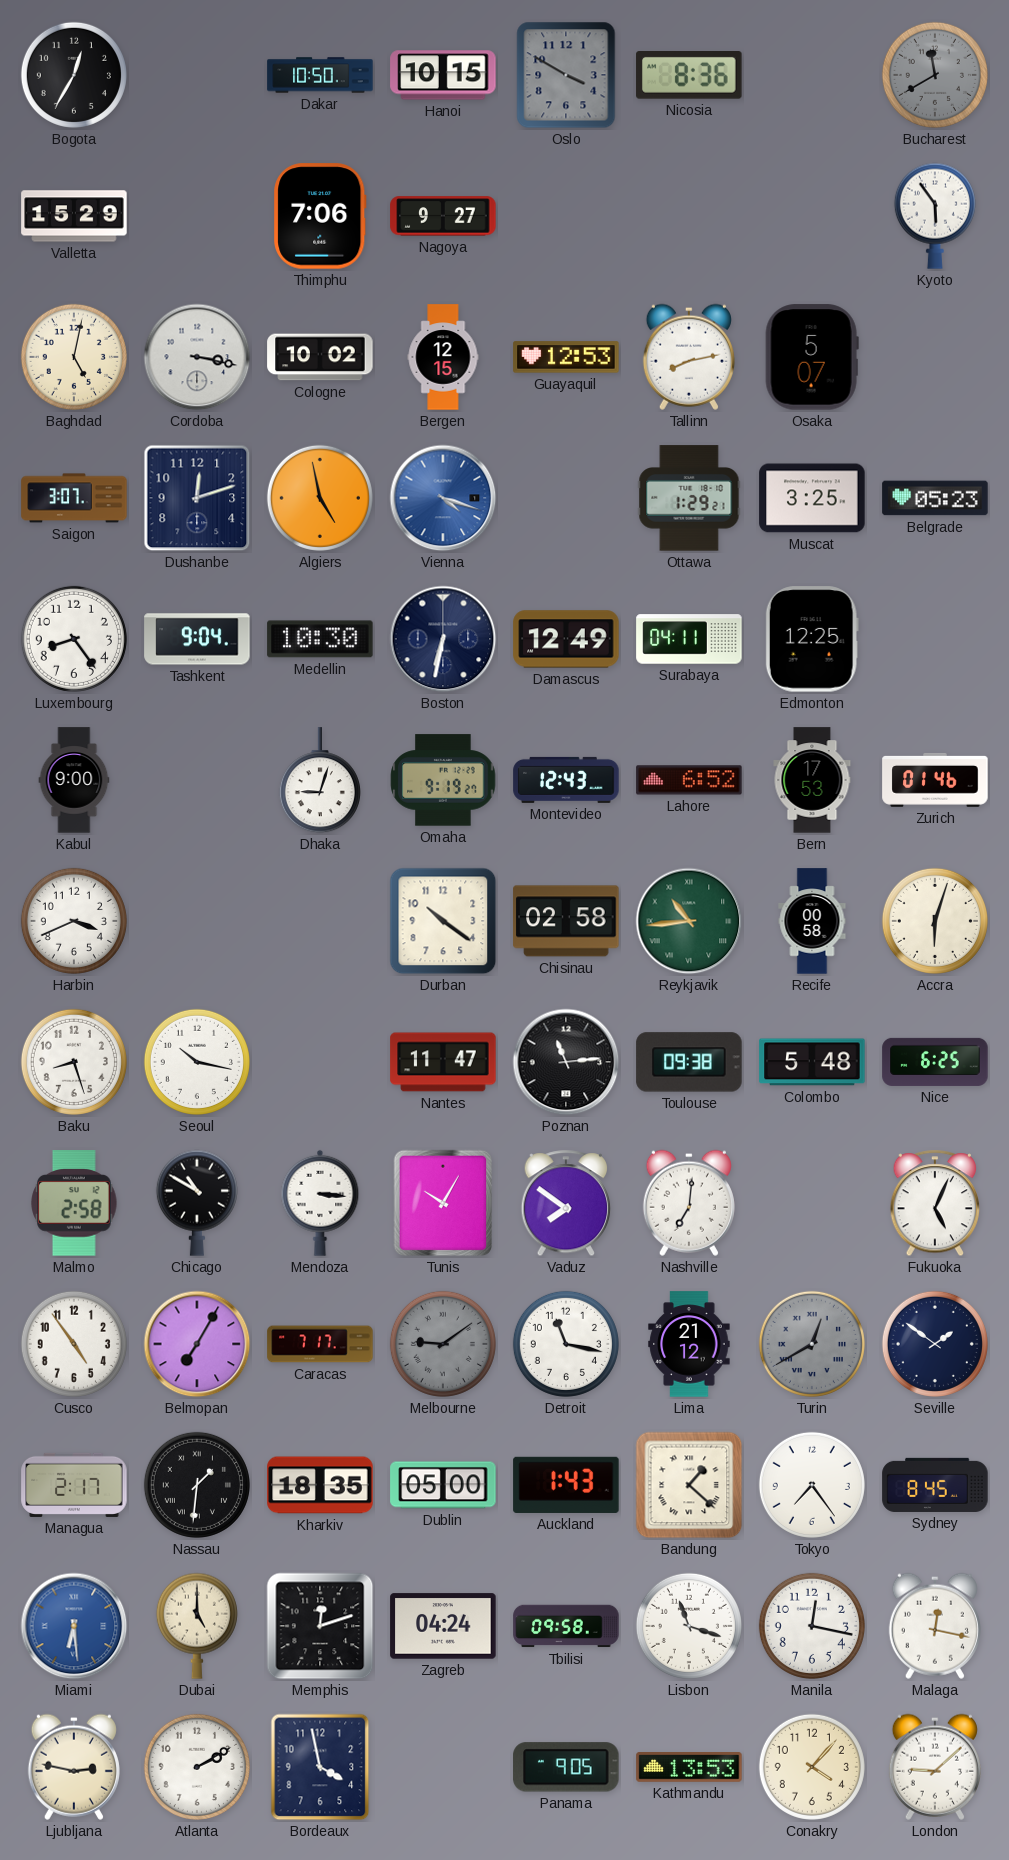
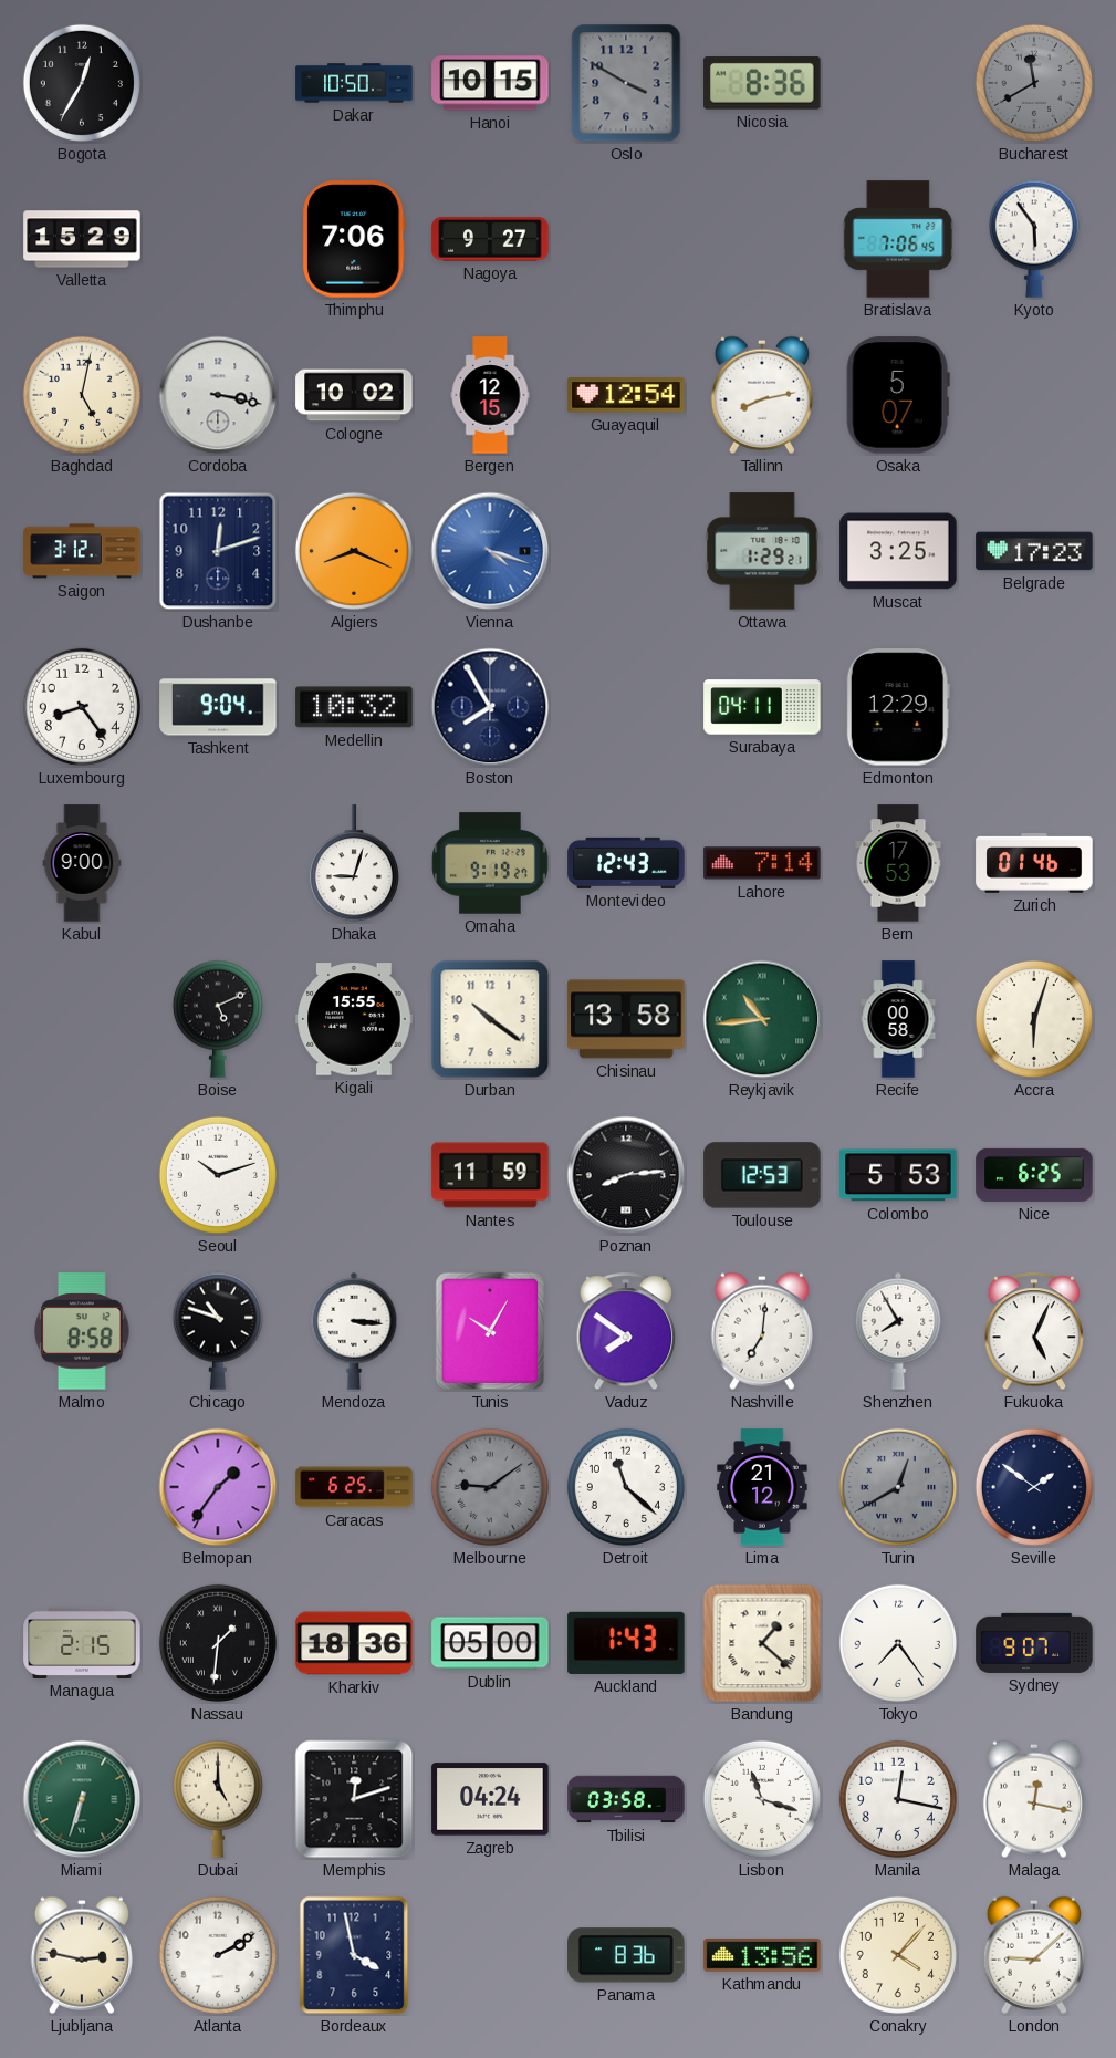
Bratislava: none -> 7:06
Guayaquil: 12:53 -> 12:54
Saigon: 3:07 -> 3:12
Algiers: 4:58 -> 8:19
Belgrade: 05:23 -> 17:23
Medellin: 10:30 -> 10:32
Boston: 6:32 -> 7:55
Damascus: 12:49 -> none
Edmonton: 12:25 -> 12:29
Lahore: 6:52 -> 7:14
Harbin: 3:41 -> none
Boise: none -> 5:11
Kigali: none -> 15:55
Chisinau: 02:58 -> 13:58
Baku: 8:27 -> none
Seoul: 10:17 -> 10:12
Nantes: 11:47 -> 11:59
Poznan: 11:14 -> 8:14
Toulouse: 09:38 -> 12:53
Colombo: 5:48 -> 5:53
Malmo: 2:58 -> 8:58
Chicago: 10:50 -> 10:48
Shenzhen: none -> 7:55
Cusco: 4:54 -> none
Belmopan: 7:05 -> 1:36
Caracas: 7:17 -> 6:25
Detroit: 11:17 -> 11:22
Managua: 2:17 -> 2:15
Kharkiv: 18:35 -> 18:36
Sydney: 8:45 -> 9:07
Miami: 6:29 -> 6:33
Miami dial: blue -> green
Tbilisi: 09:58 -> 03:58
Panama: 9:05 -> 8:36
Kathmandu: 13:53 -> 13:56
